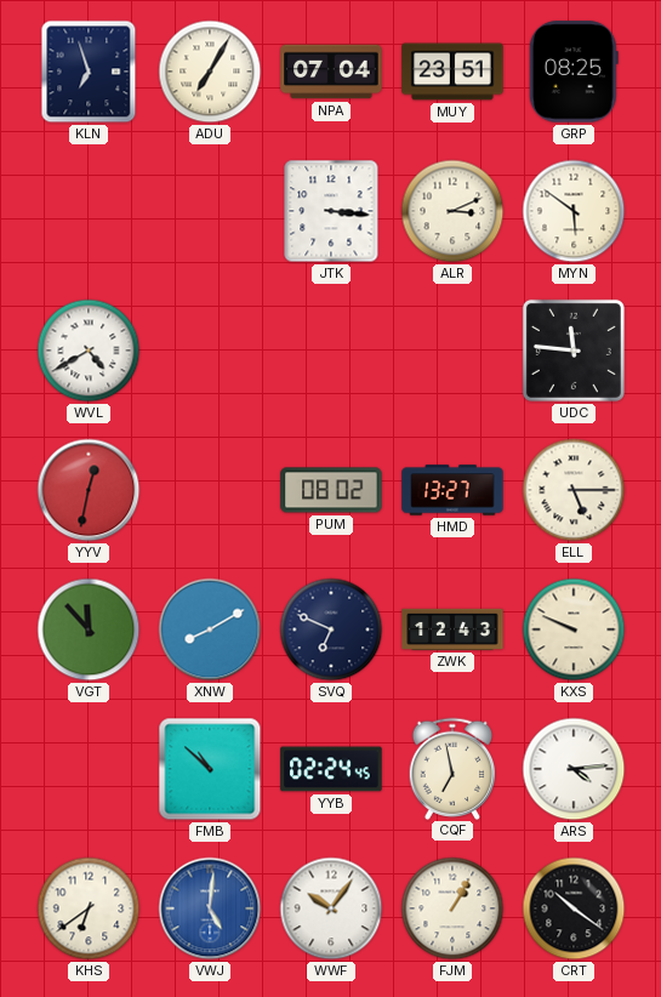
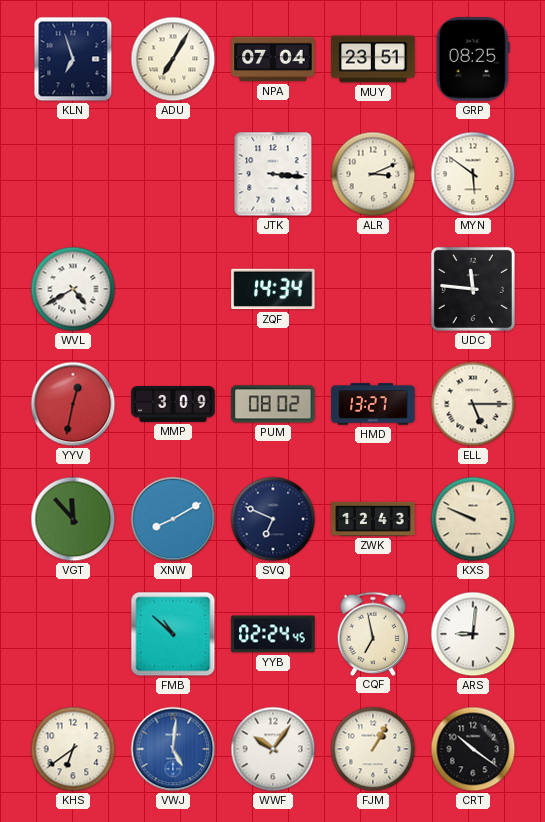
ZQF: none -> 14:34
MMP: none -> 3:09
ARS: 4:14 -> 9:01
